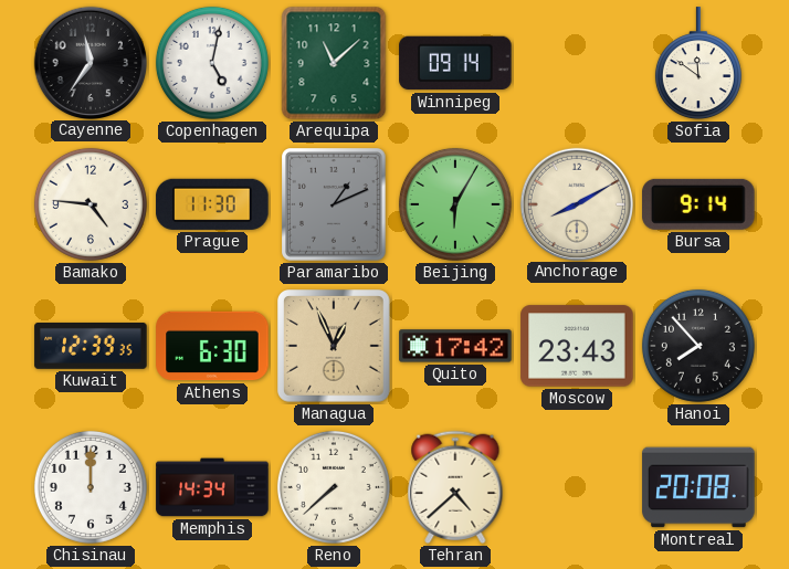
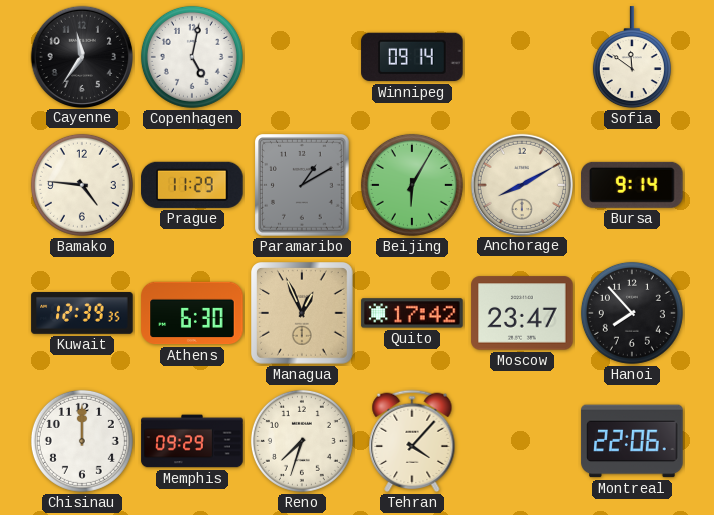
Arequipa: 11:08 -> none
Prague: 11:30 -> 11:29
Paramaribo: 1:11 -> 1:10
Moscow: 23:43 -> 23:47
Memphis: 14:34 -> 09:29
Reno: 7:38 -> 7:33
Tehran: 4:38 -> 4:07
Montreal: 20:08 -> 22:06
